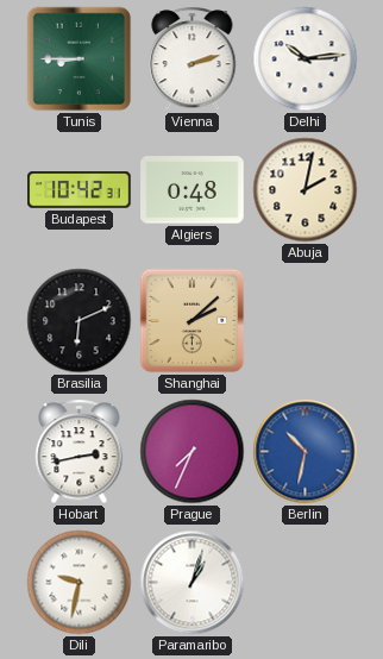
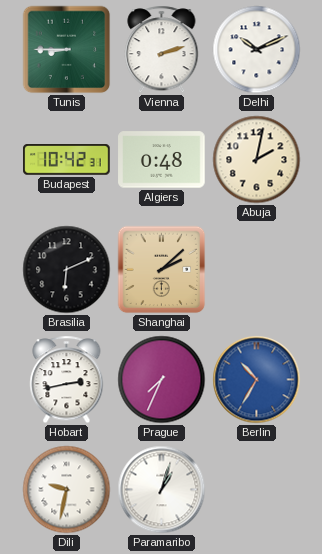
Delhi: 10:14 -> 10:11
Berlin: 10:32 -> 10:35
